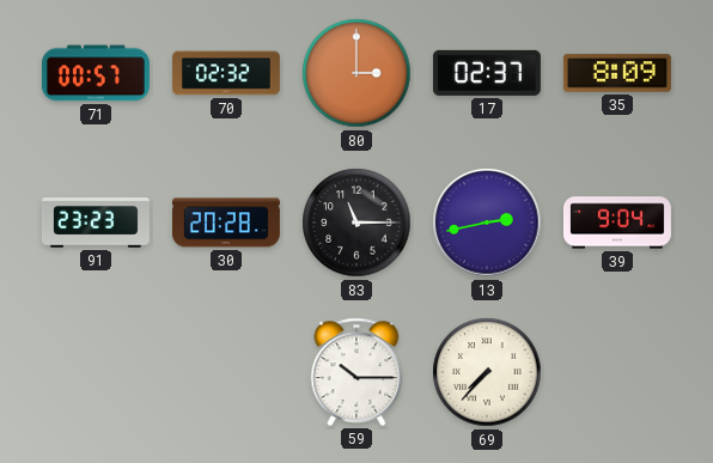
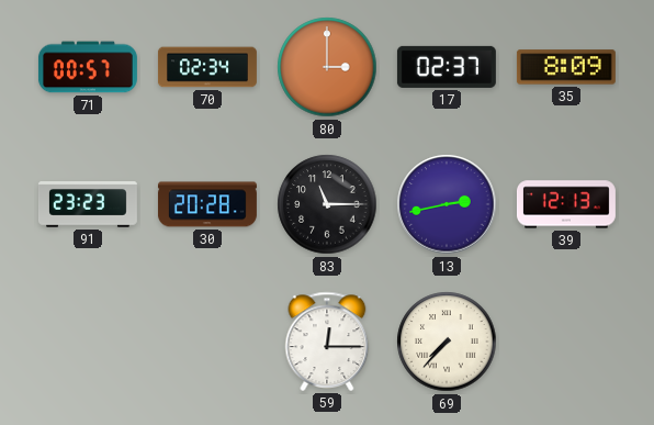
70: 02:32 -> 02:34
39: 9:04 -> 12:13
59: 10:15 -> 12:15
